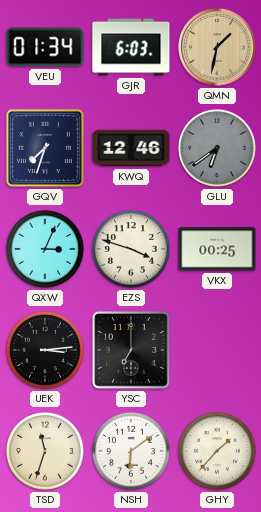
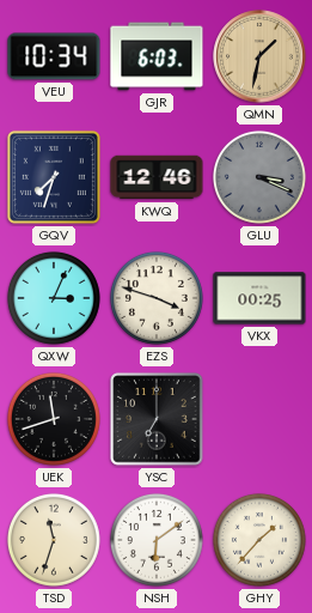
VEU: 01:34 -> 10:34
GLU: 6:39 -> 3:19
UEK: 3:14 -> 11:42
